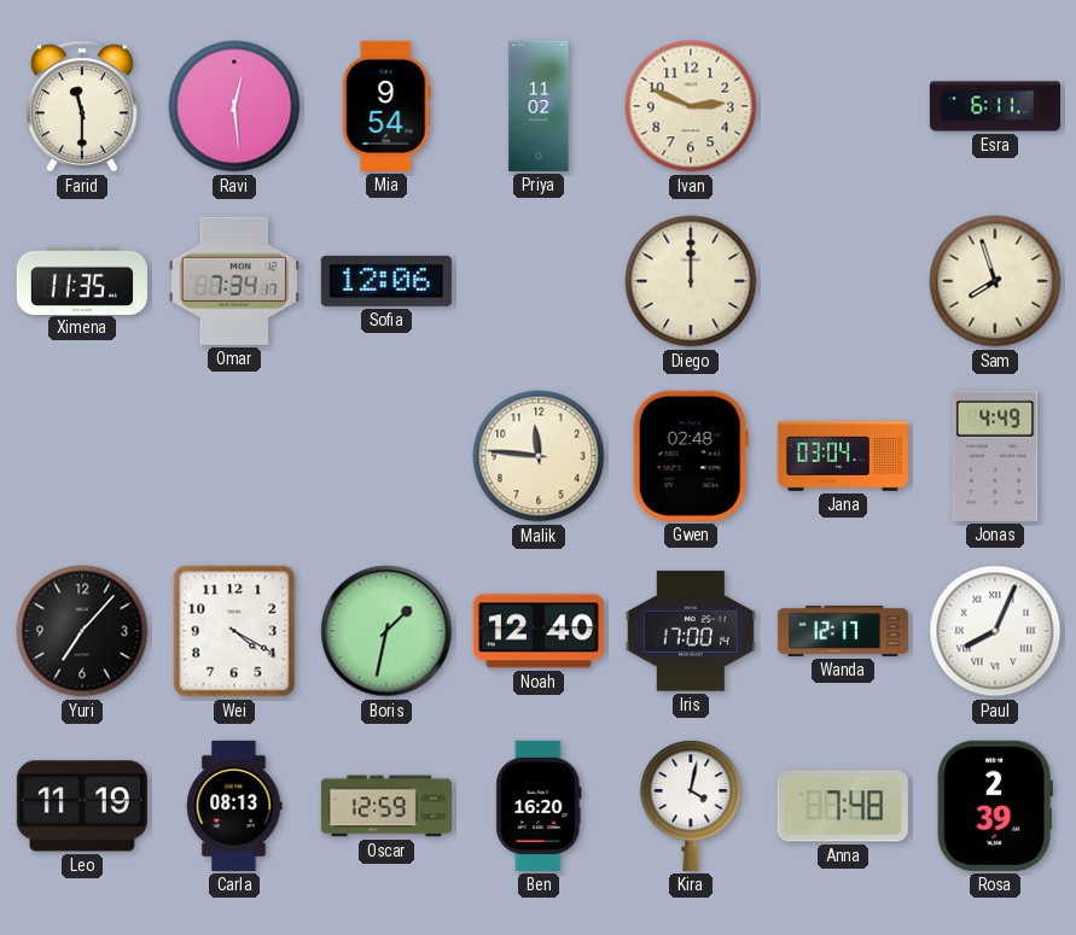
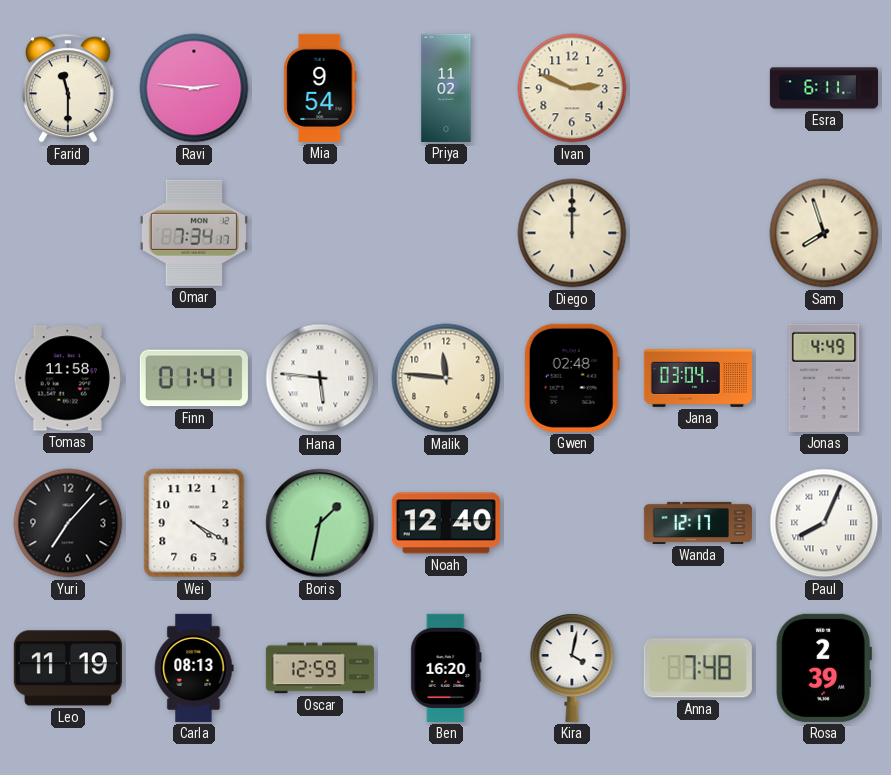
Ravi: 12:29 -> 2:46
Ximena: 11:35 -> none
Sofia: 12:06 -> none
Tomas: none -> 11:58
Finn: none -> 01:41
Hana: none -> 5:46
Iris: 17:00 -> none
